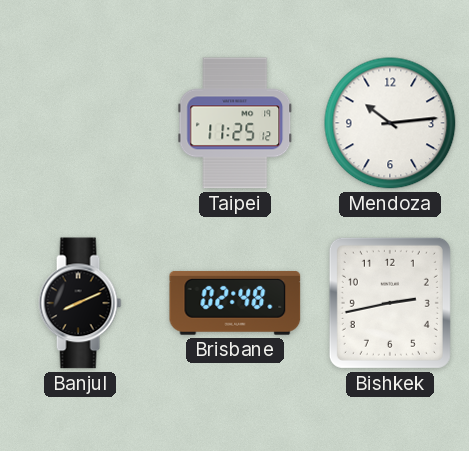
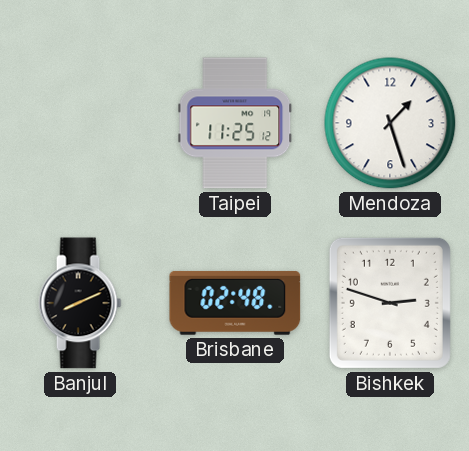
Mendoza: 10:14 -> 1:27
Bishkek: 2:43 -> 2:48
